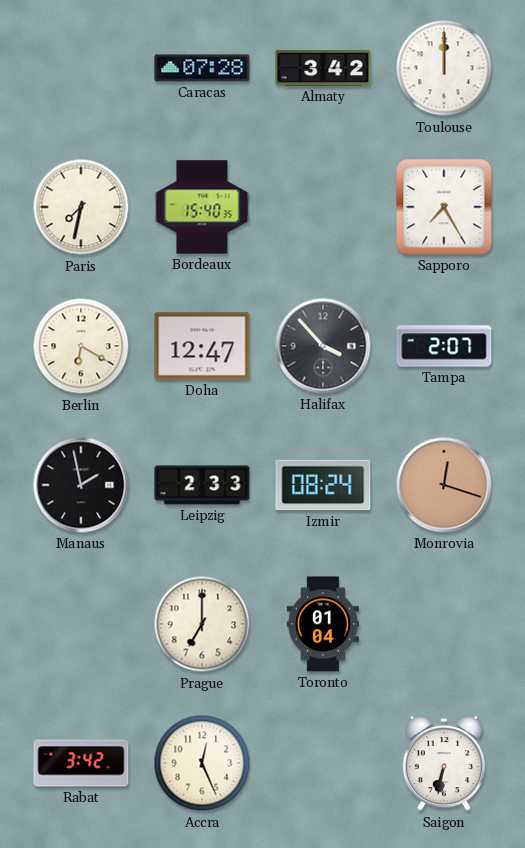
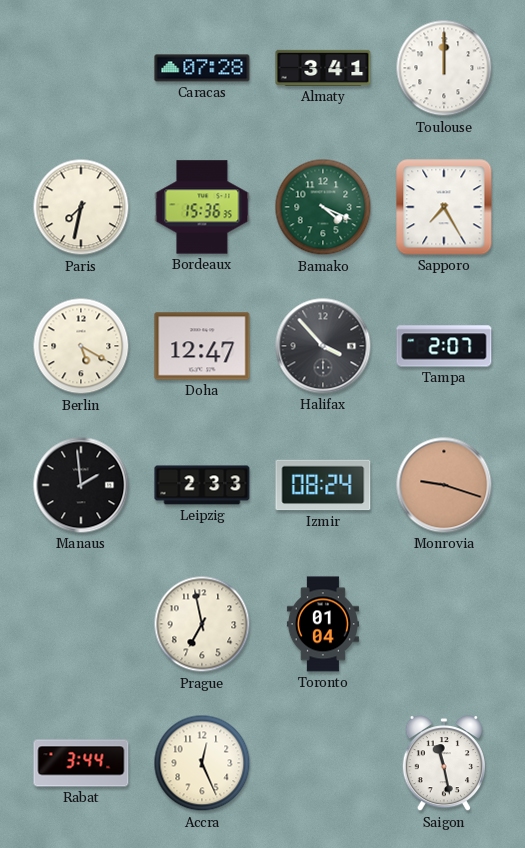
Almaty: 3:42 -> 3:41
Bordeaux: 15:40 -> 15:36
Bamako: none -> 4:19
Berlin: 6:20 -> 5:20
Manaus: 1:58 -> 1:59
Monrovia: 12:18 -> 9:18
Prague: 7:00 -> 6:58
Rabat: 3:42 -> 3:44
Saigon: 6:32 -> 11:28
